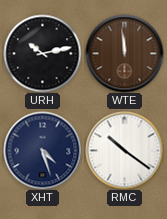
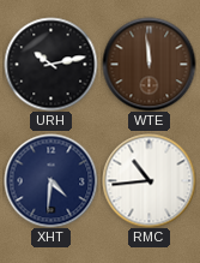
XHT: 4:27 -> 4:31
RMC: 10:21 -> 10:44
